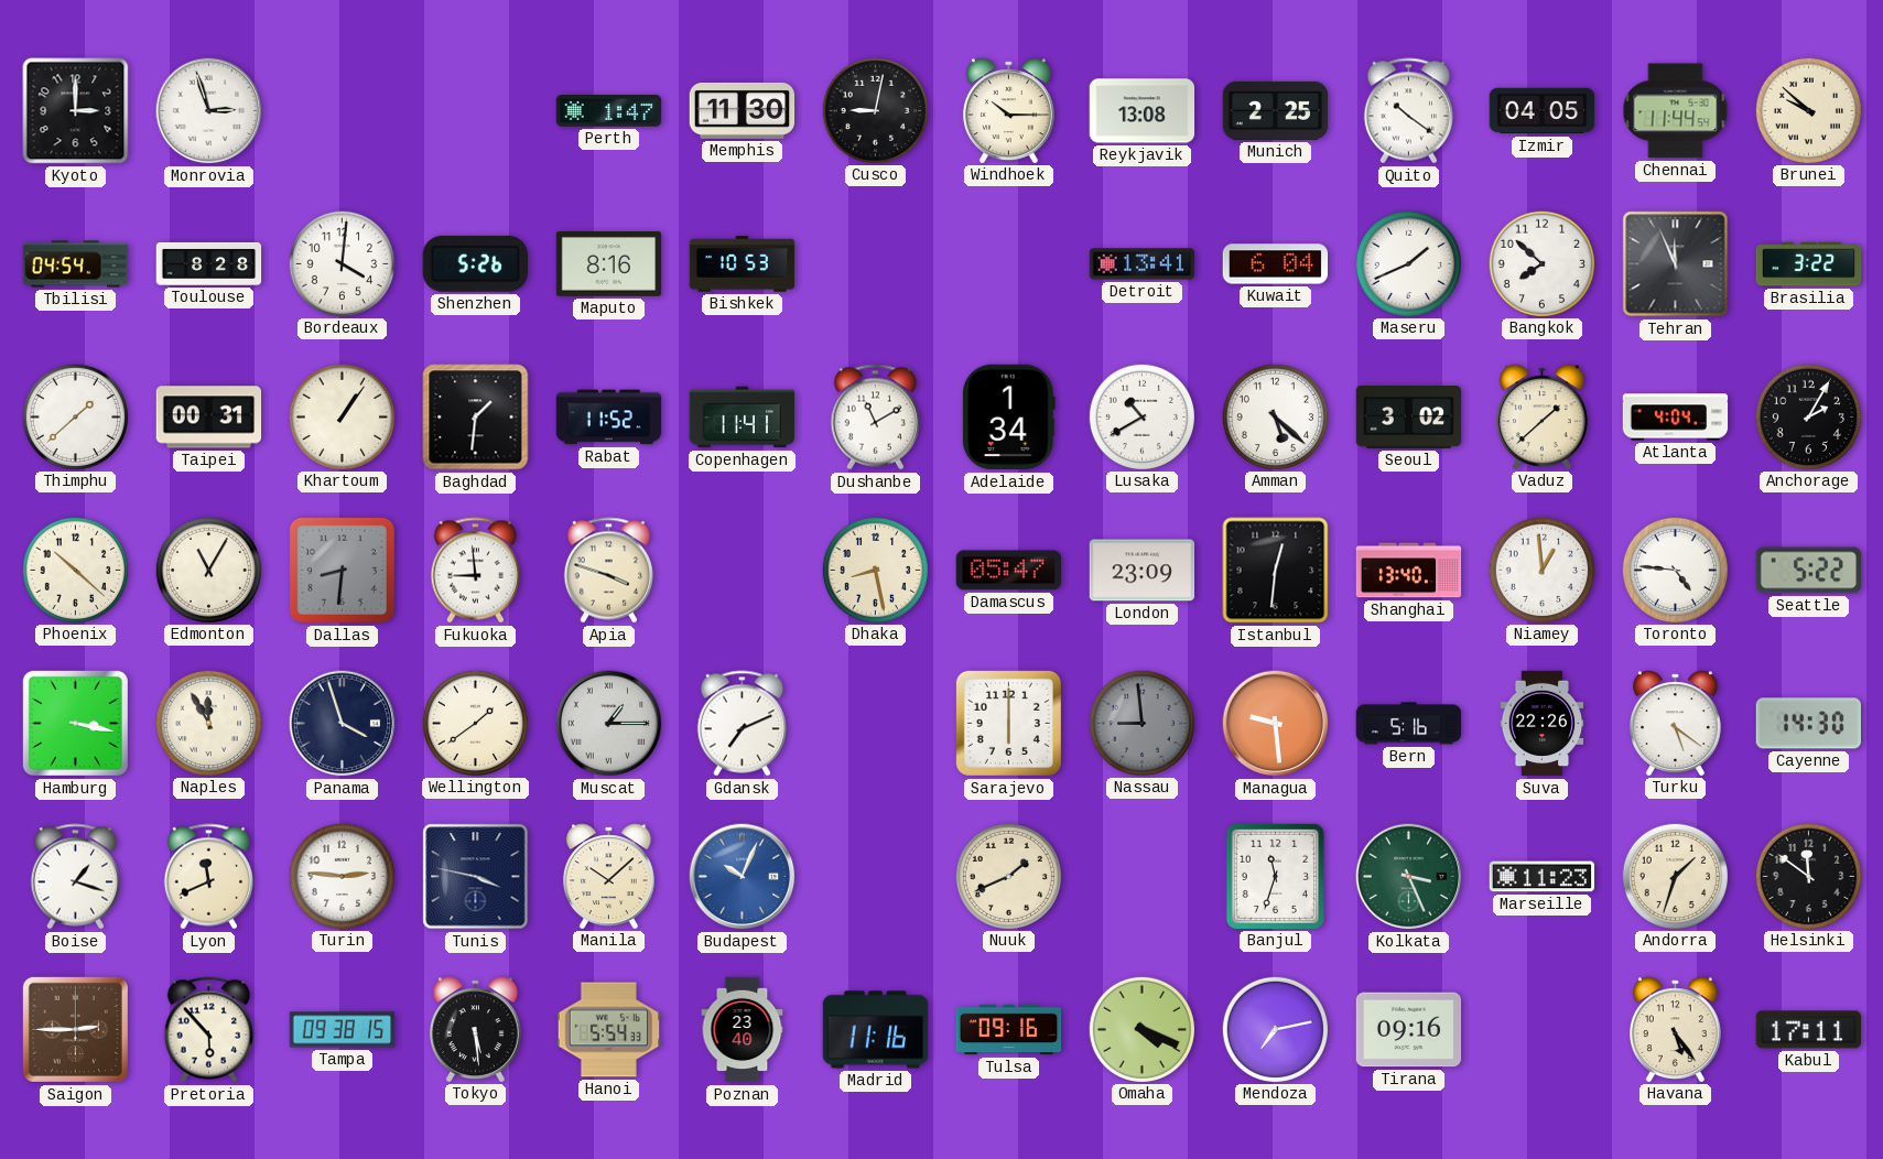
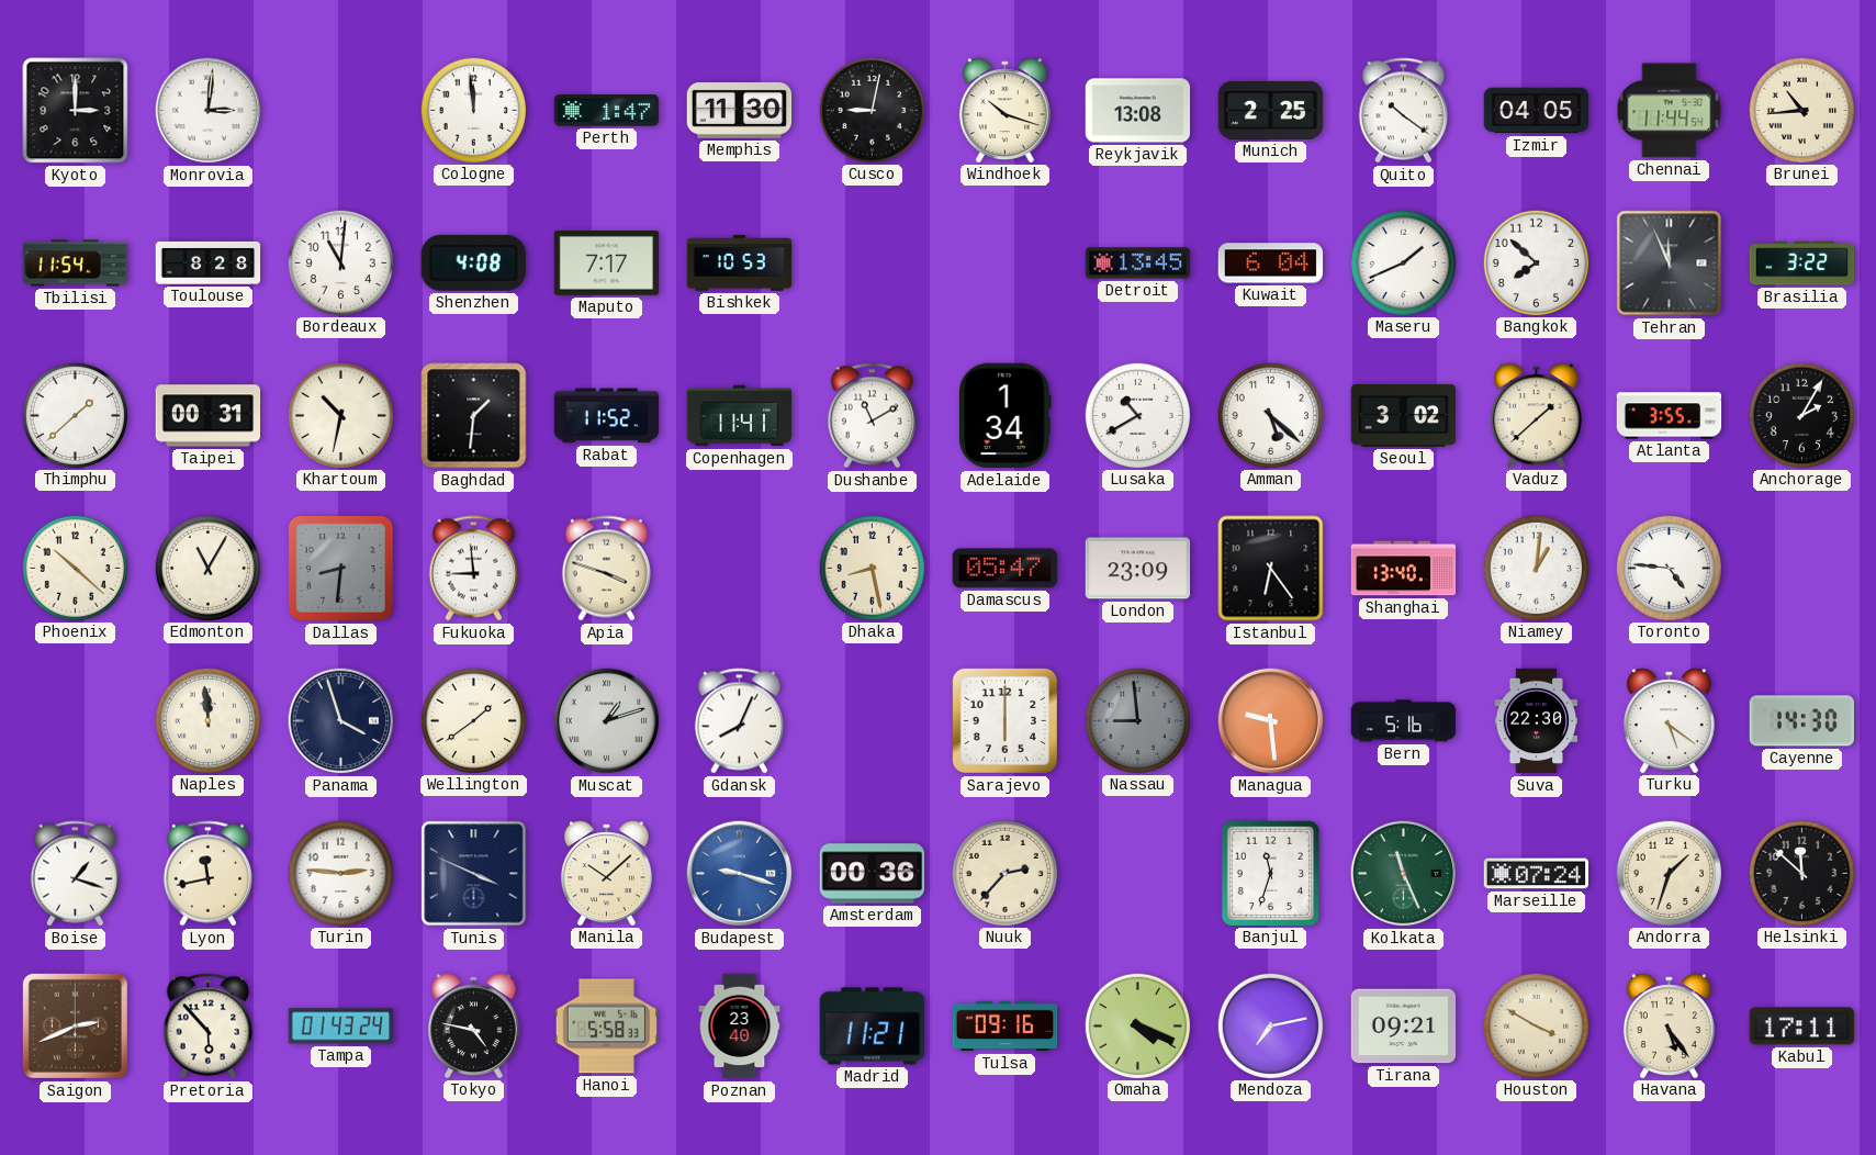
Monrovia: 2:57 -> 3:01
Cologne: none -> 11:59
Windhoek: 10:15 -> 10:18
Brunei: 9:52 -> 10:44
Tbilisi: 04:54 -> 11:54
Bordeaux: 4:01 -> 11:01
Shenzhen: 5:26 -> 4:08
Maputo: 8:16 -> 7:17
Detroit: 13:41 -> 13:45
Khartoum: 1:06 -> 10:32
Atlanta: 4:04 -> 3:55
Istanbul: 12:31 -> 6:24
Niamey: 12:59 -> 1:01
Seattle: 5:22 -> none
Hamburg: 3:17 -> none
Naples: 11:55 -> 11:59
Muscat: 1:15 -> 1:12
Gdansk: 7:11 -> 8:04
Suva: 22:26 -> 22:30
Lyon: 11:41 -> 11:43
Tunis: 3:47 -> 3:49
Budapest: 10:04 -> 9:18
Amsterdam: none -> 00:36
Nuuk: 1:41 -> 2:37
Kolkata: 3:26 -> 11:26
Marseille: 11:23 -> 07:24
Helsinki: 11:51 -> 11:52
Saigon: 2:45 -> 2:41
Tampa: 09:38 -> 01:43
Tokyo: 5:29 -> 4:47
Hanoi: 5:54 -> 5:58
Madrid: 11:16 -> 11:21
Tirana: 09:16 -> 09:21
Houston: none -> 3:50
